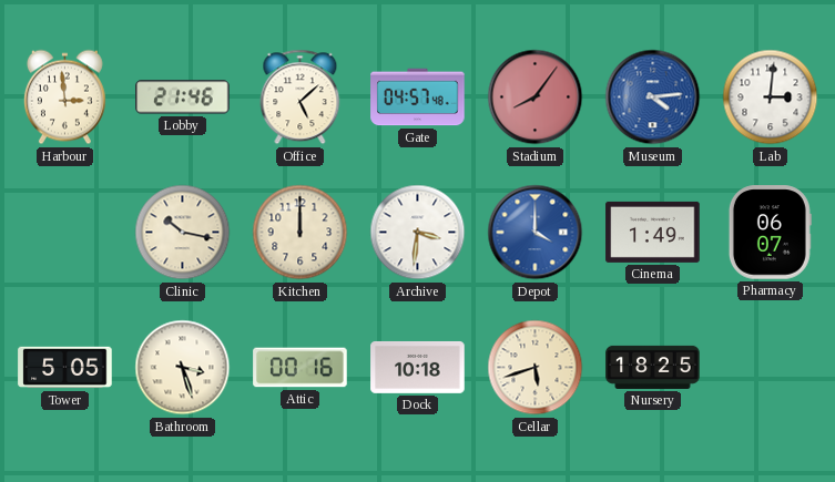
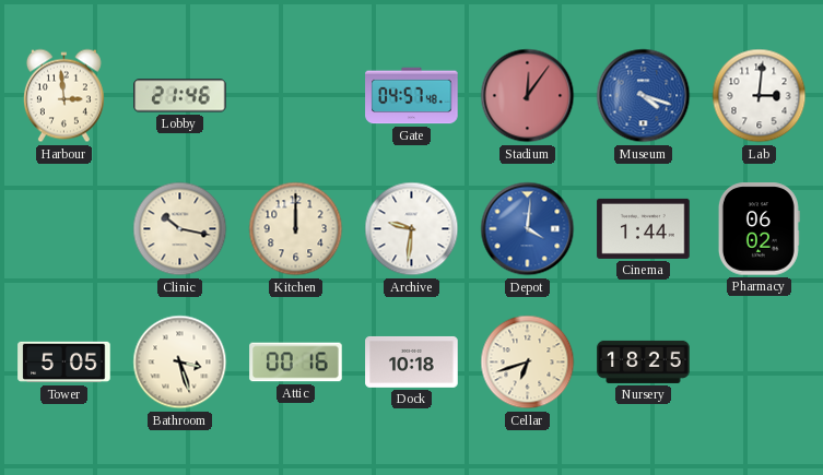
Office: 5:08 -> none
Stadium: 8:06 -> 12:06
Museum: 4:14 -> 4:18
Archive: 3:31 -> 9:31
Depot: 4:00 -> 4:01
Cinema: 1:49 -> 1:44
Pharmacy: 06:07 -> 06:02
Cellar: 5:42 -> 6:42
